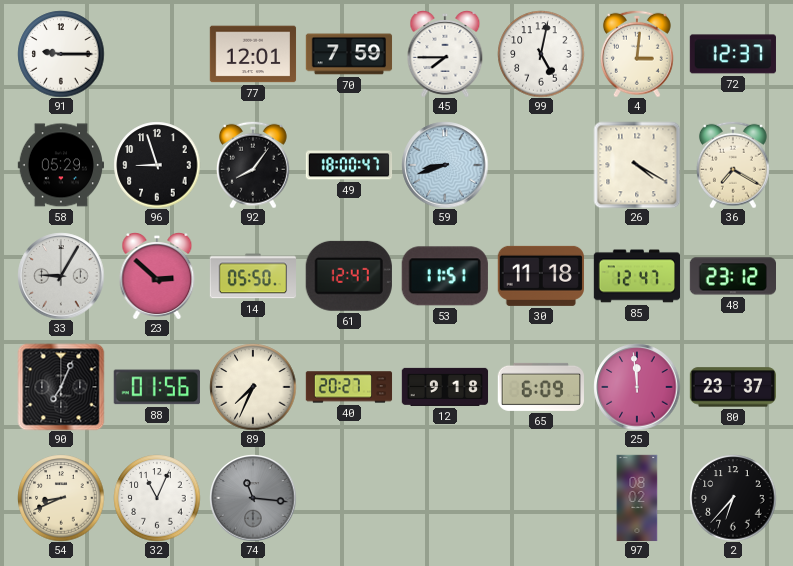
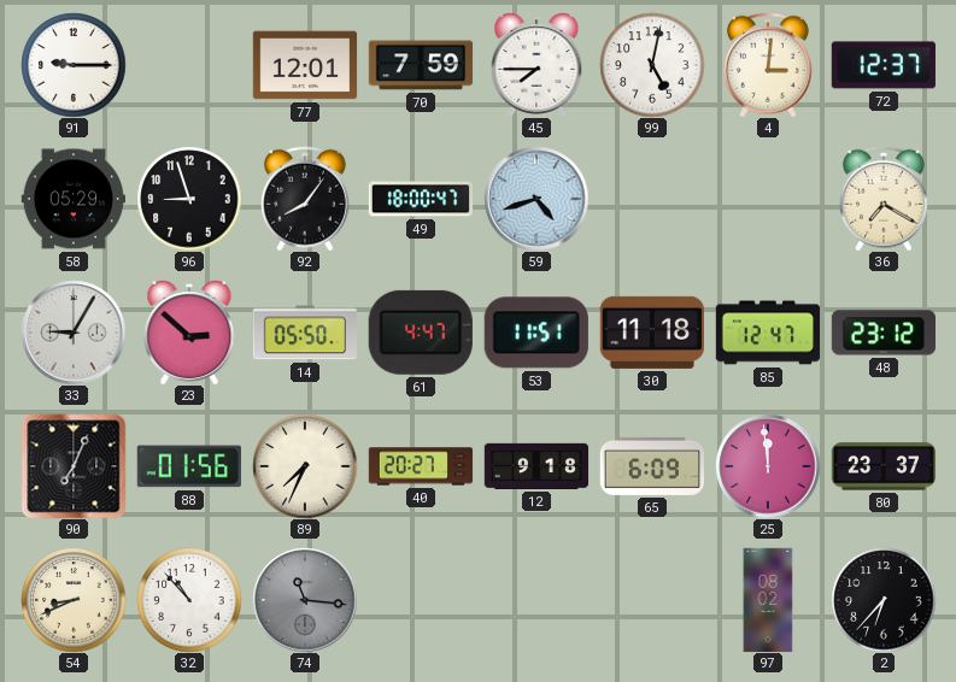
59: 8:42 -> 4:42
26: 4:20 -> none
61: 12:47 -> 4:47
32: 11:04 -> 10:53
